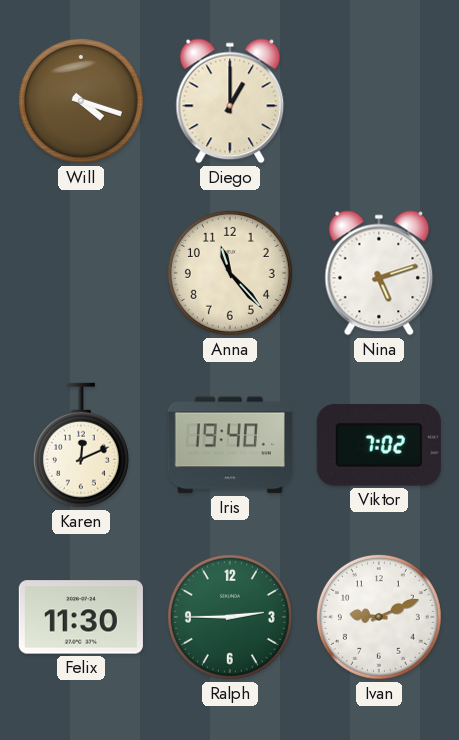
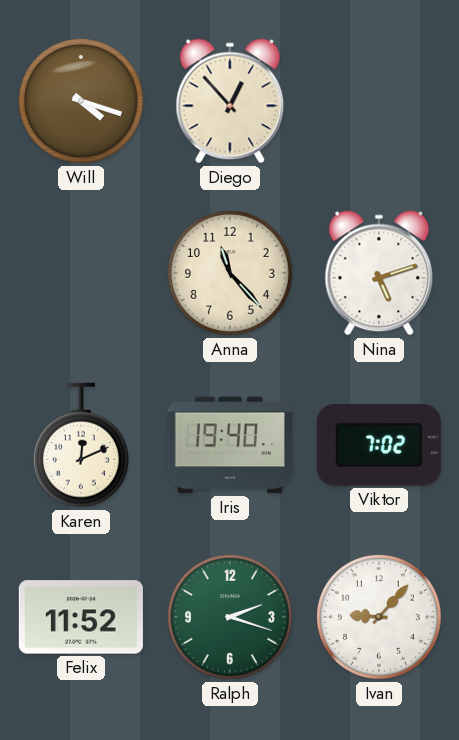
Diego: 1:00 -> 12:53
Felix: 11:30 -> 11:52
Ralph: 2:45 -> 2:18
Ivan: 9:11 -> 9:07
